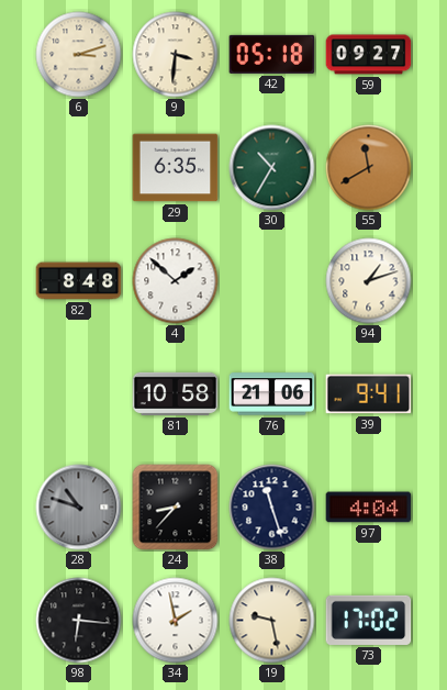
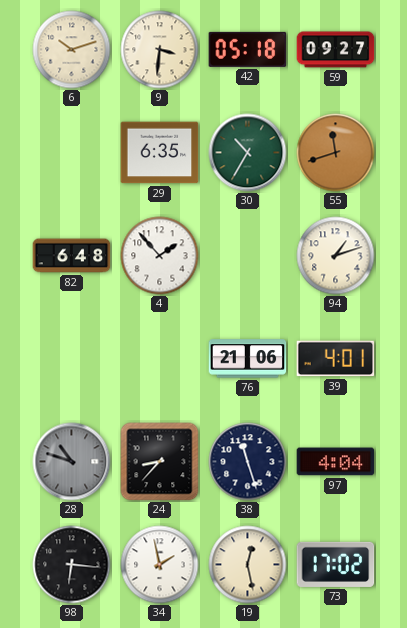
6: 3:12 -> 10:12
55: 11:40 -> 11:42
82: 8:48 -> 6:48
4: 1:52 -> 1:53
81: 10:58 -> none
39: 9:41 -> 4:01
19: 9:28 -> 12:28
